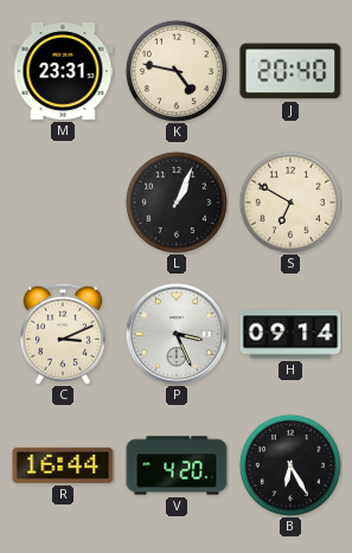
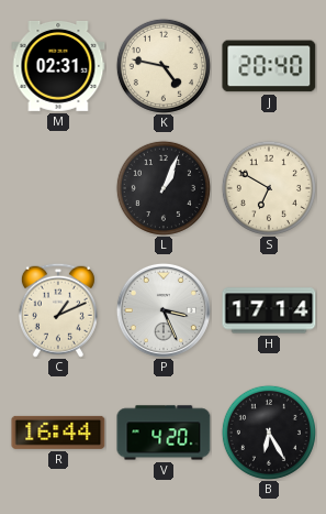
M: 23:31 -> 02:31
C: 3:11 -> 1:11
H: 09:14 -> 17:14
